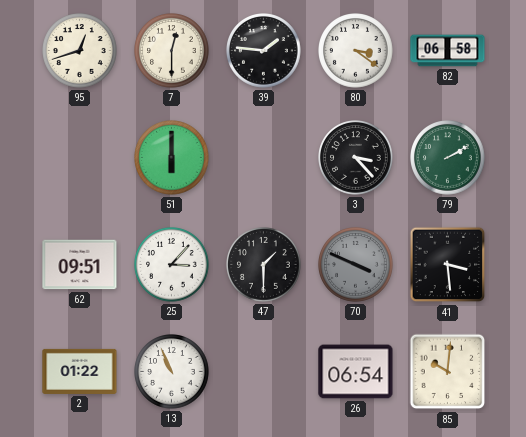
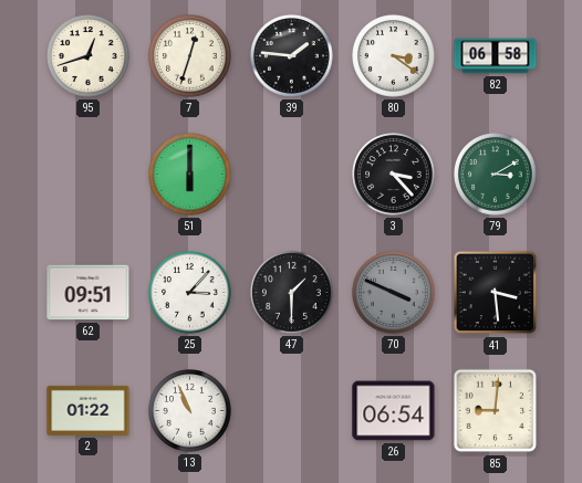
7: 12:30 -> 12:33
79: 2:10 -> 3:10
85: 10:01 -> 9:01
